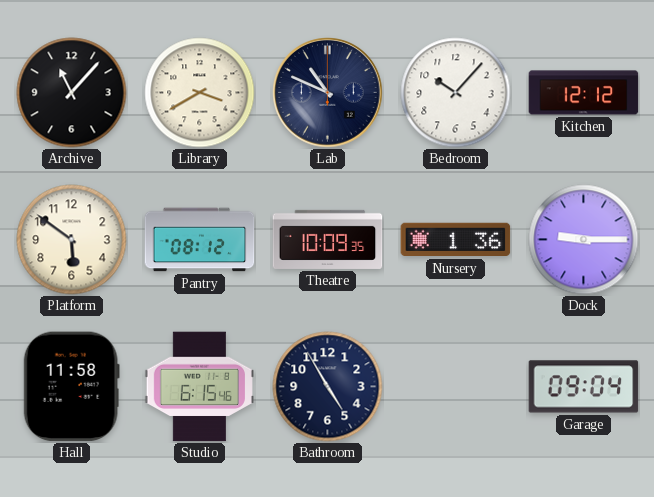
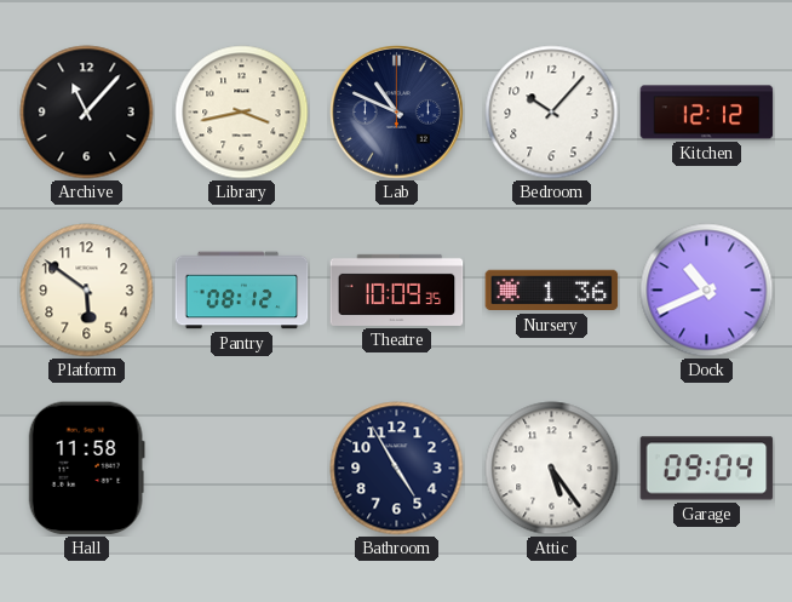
Library: 3:40 -> 3:43
Dock: 9:15 -> 10:41
Studio: 6:15 -> none
Attic: none -> 5:24
